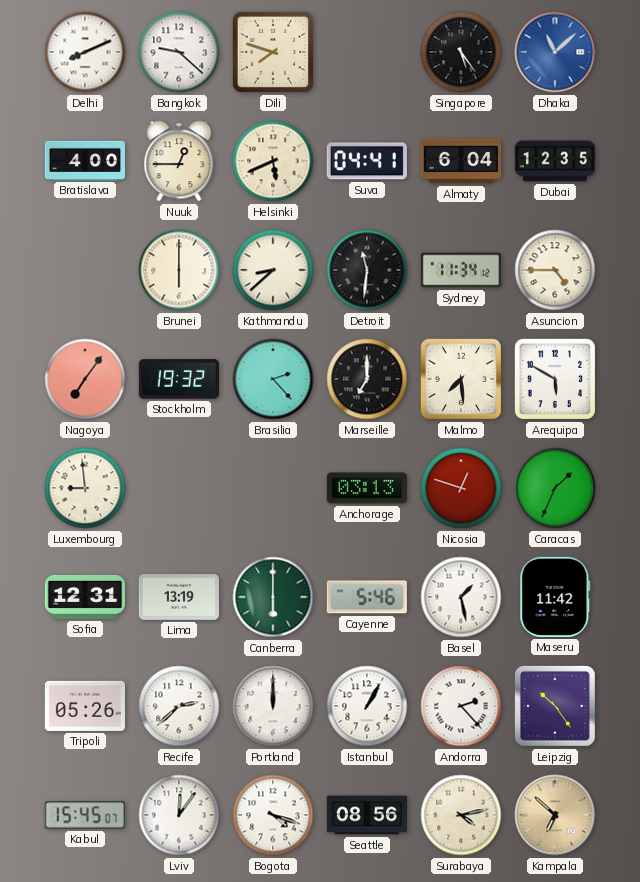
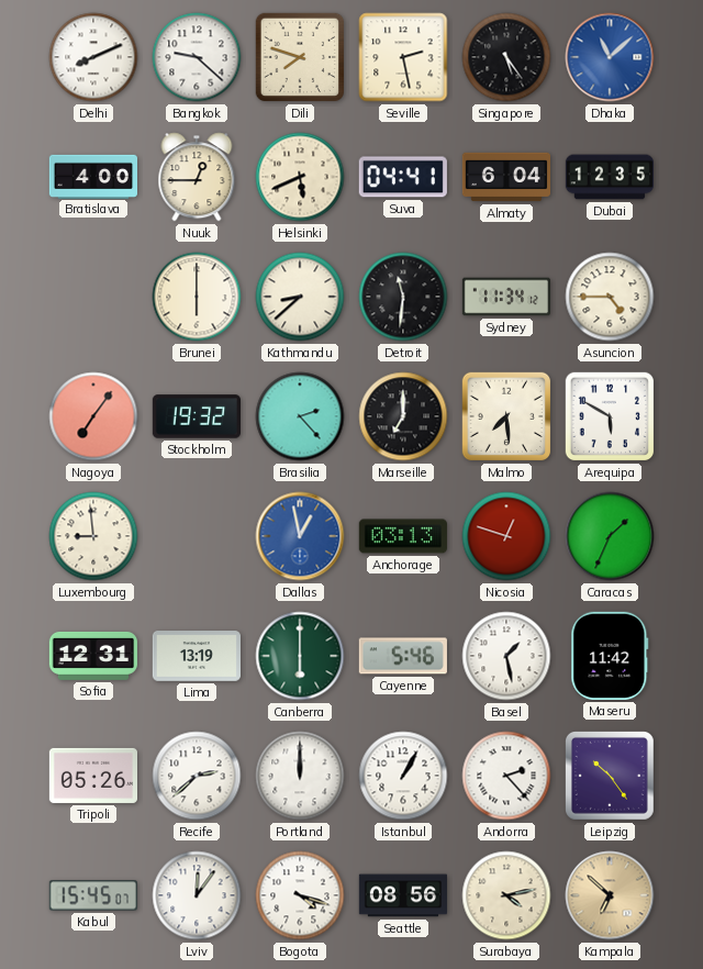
Seville: none -> 2:28
Dallas: none -> 12:58
